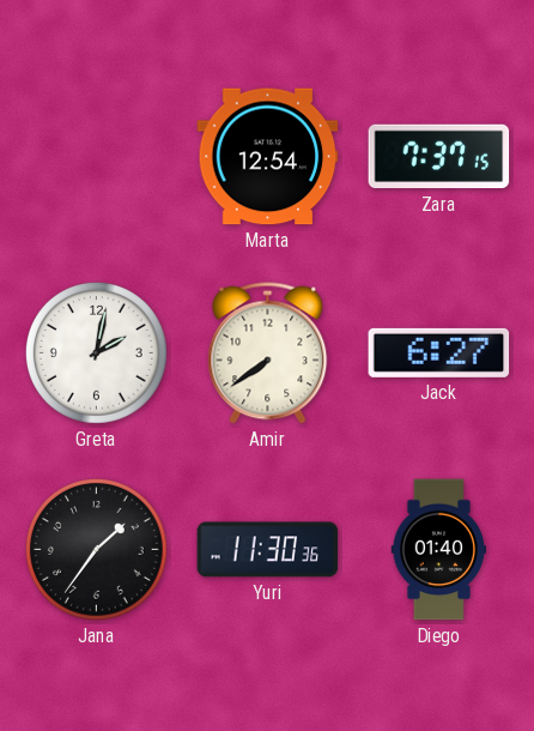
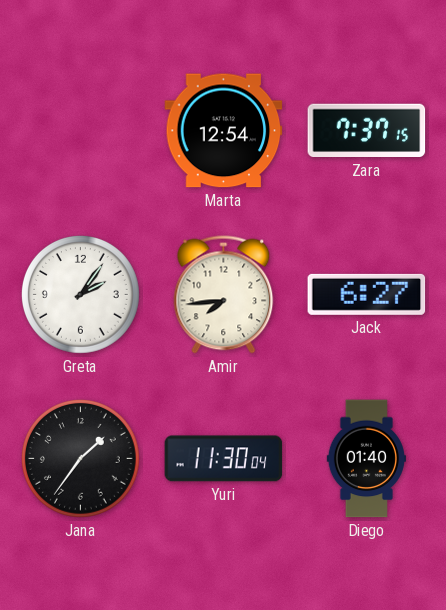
Greta: 2:02 -> 2:06
Amir: 7:39 -> 7:44
Yuri: 11:30:36 -> 11:30:04
